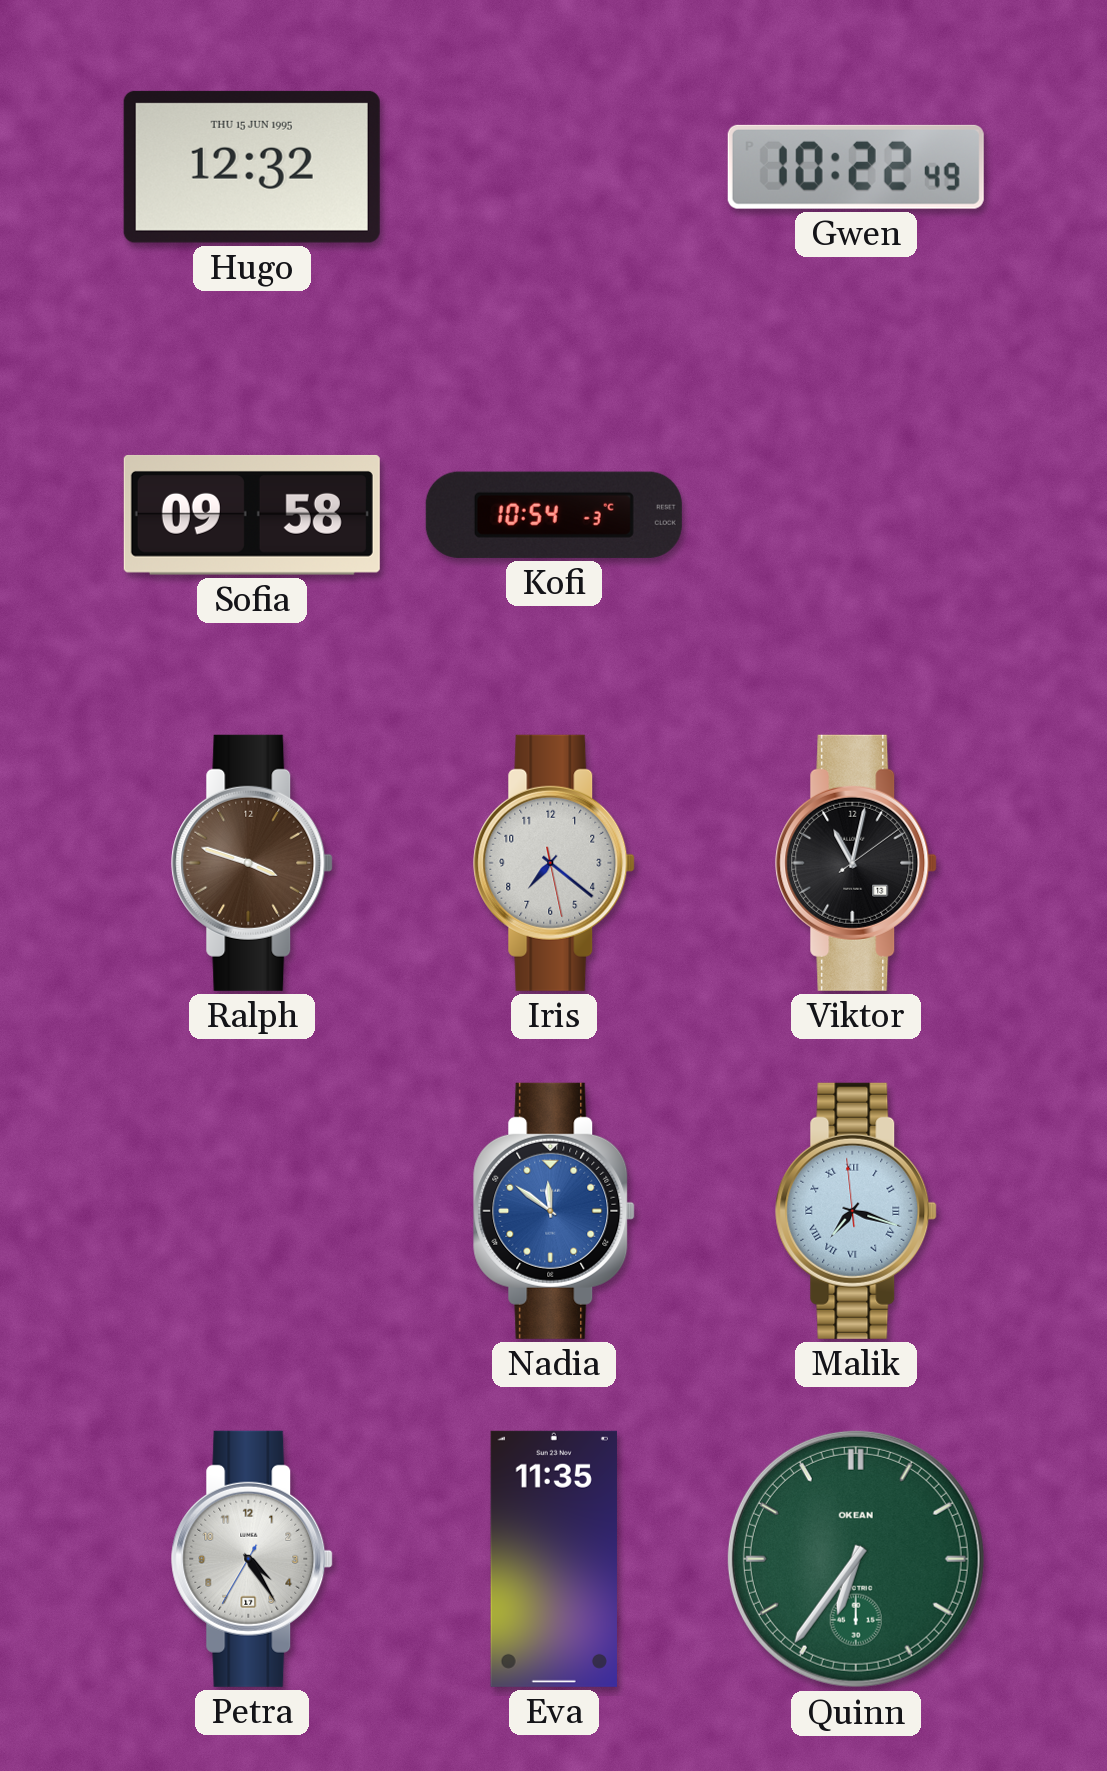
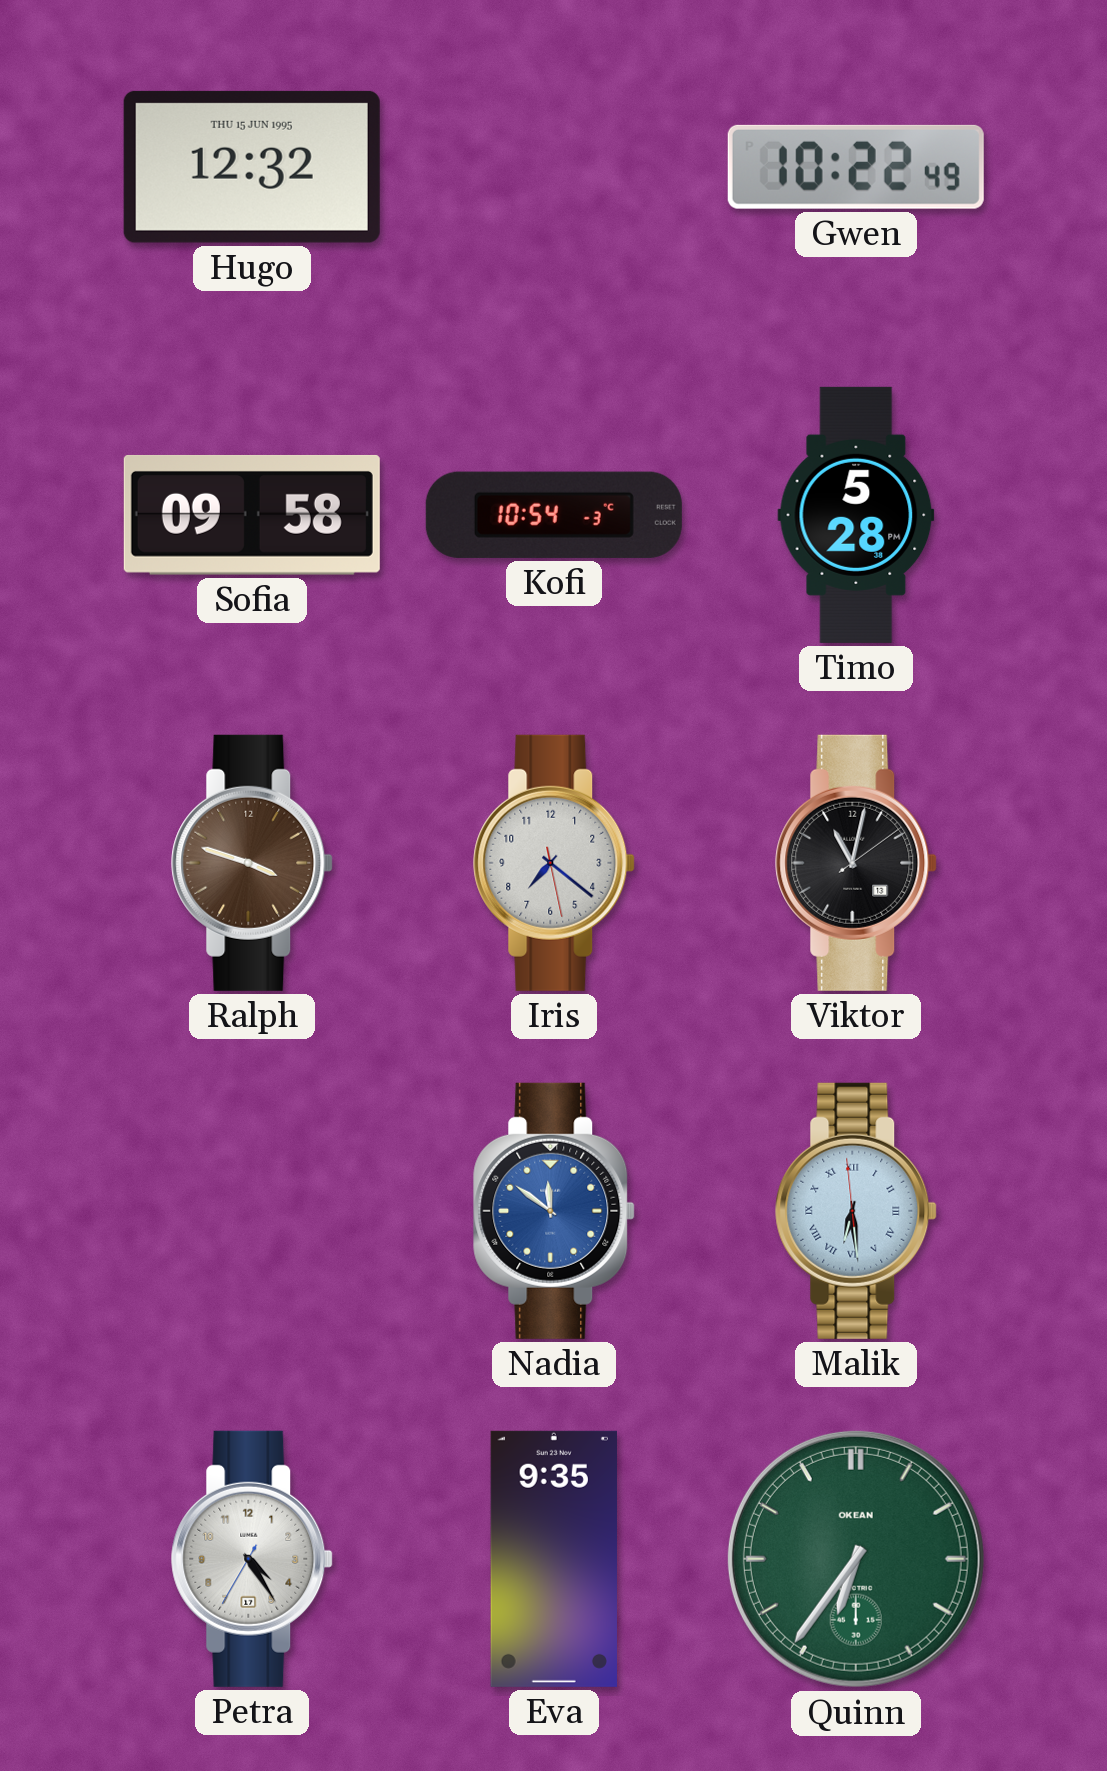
Timo: none -> 5:28
Malik: 7:17 -> 6:28
Eva: 11:35 -> 9:35
